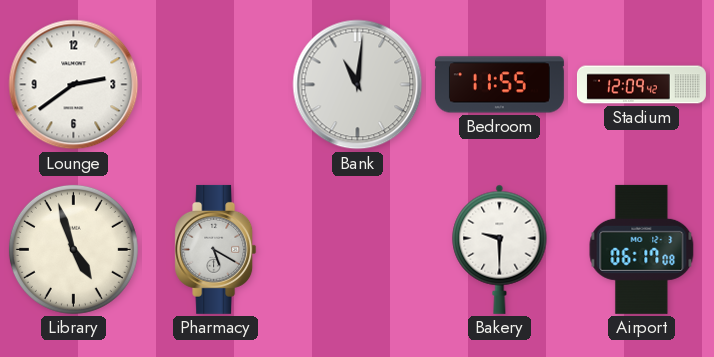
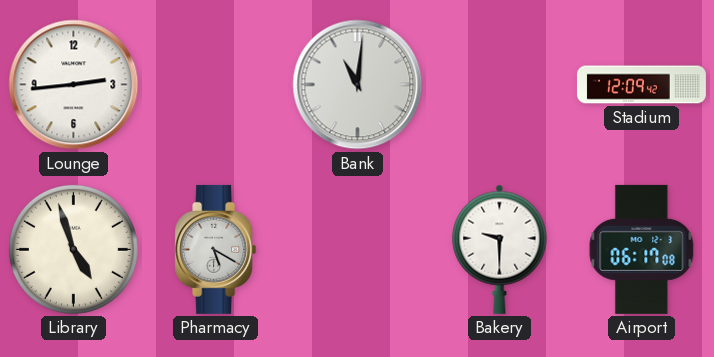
Lounge: 2:39 -> 2:44
Bedroom: 11:55 -> none
